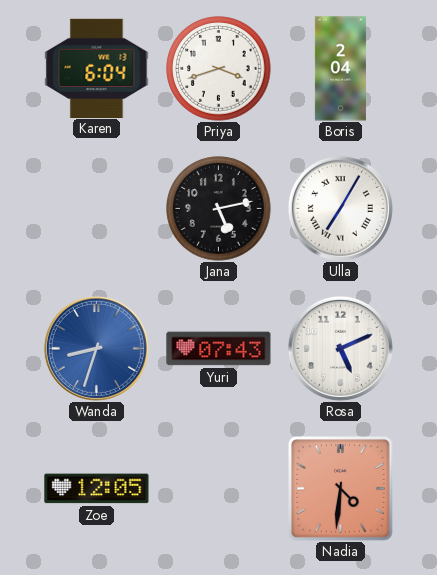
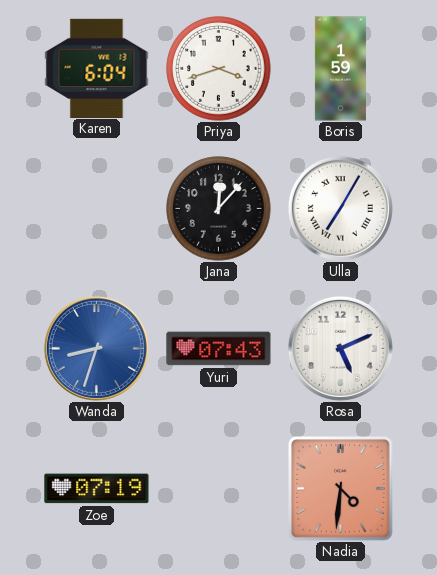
Boris: 2:04 -> 1:59
Jana: 5:13 -> 12:07
Zoe: 12:05 -> 07:19
